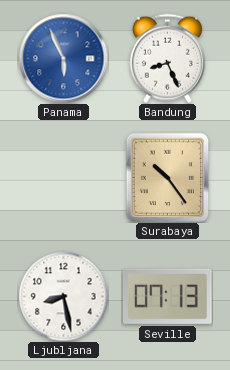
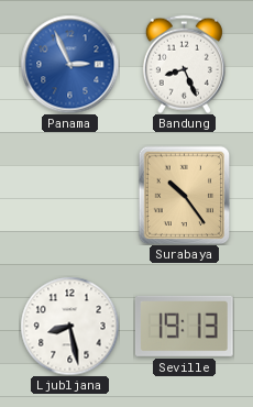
Panama: 5:56 -> 2:56
Seville: 07:13 -> 19:13
